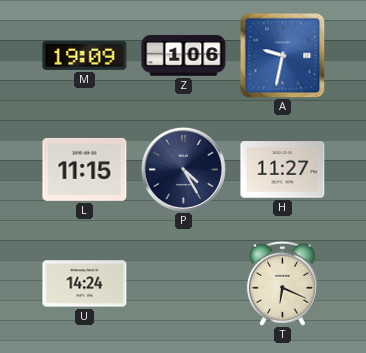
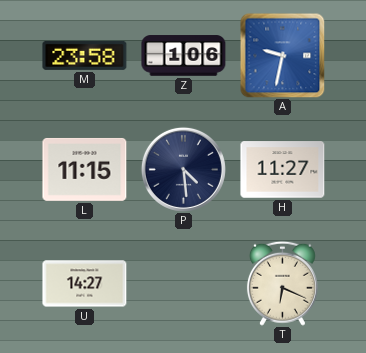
M: 19:09 -> 23:58
P: 4:25 -> 4:29
U: 14:24 -> 14:27
